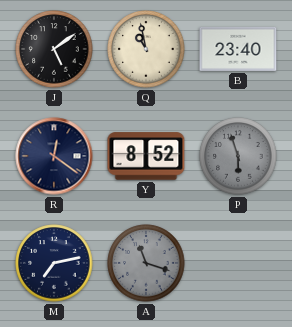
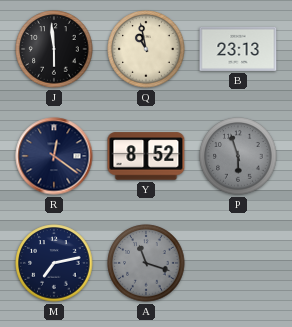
J: 5:09 -> 5:59
B: 23:40 -> 23:13
